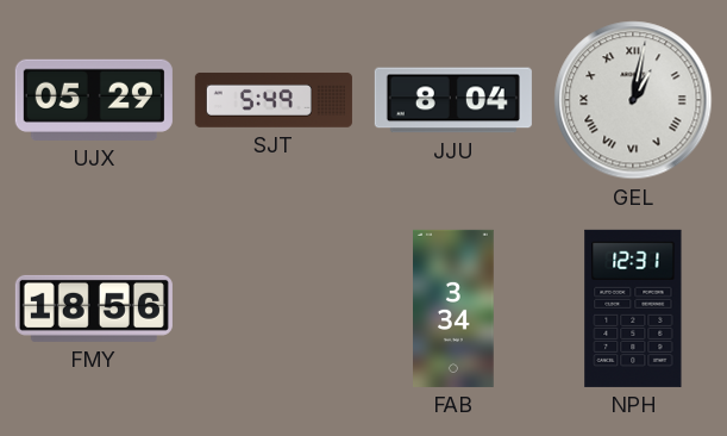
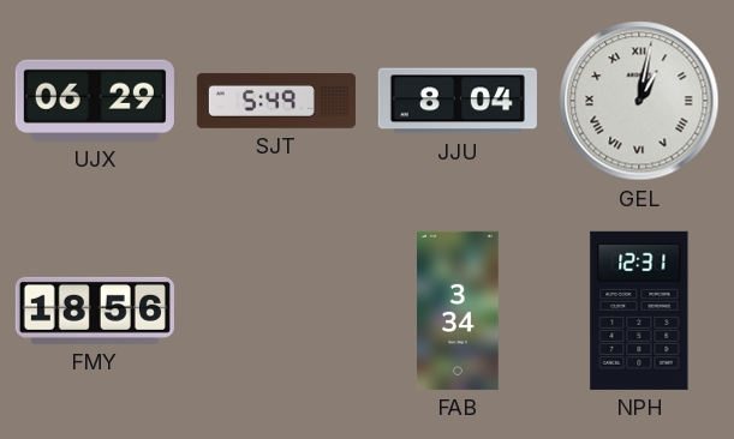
UJX: 05:29 -> 06:29
